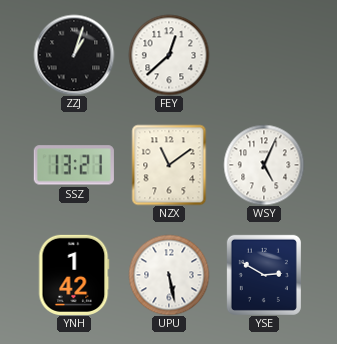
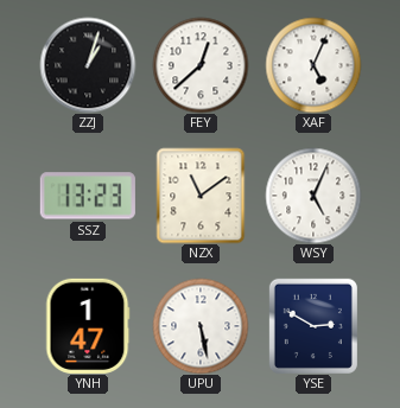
XAF: none -> 5:04
SSZ: 13:21 -> 13:23
YNH: 1:42 -> 1:47
